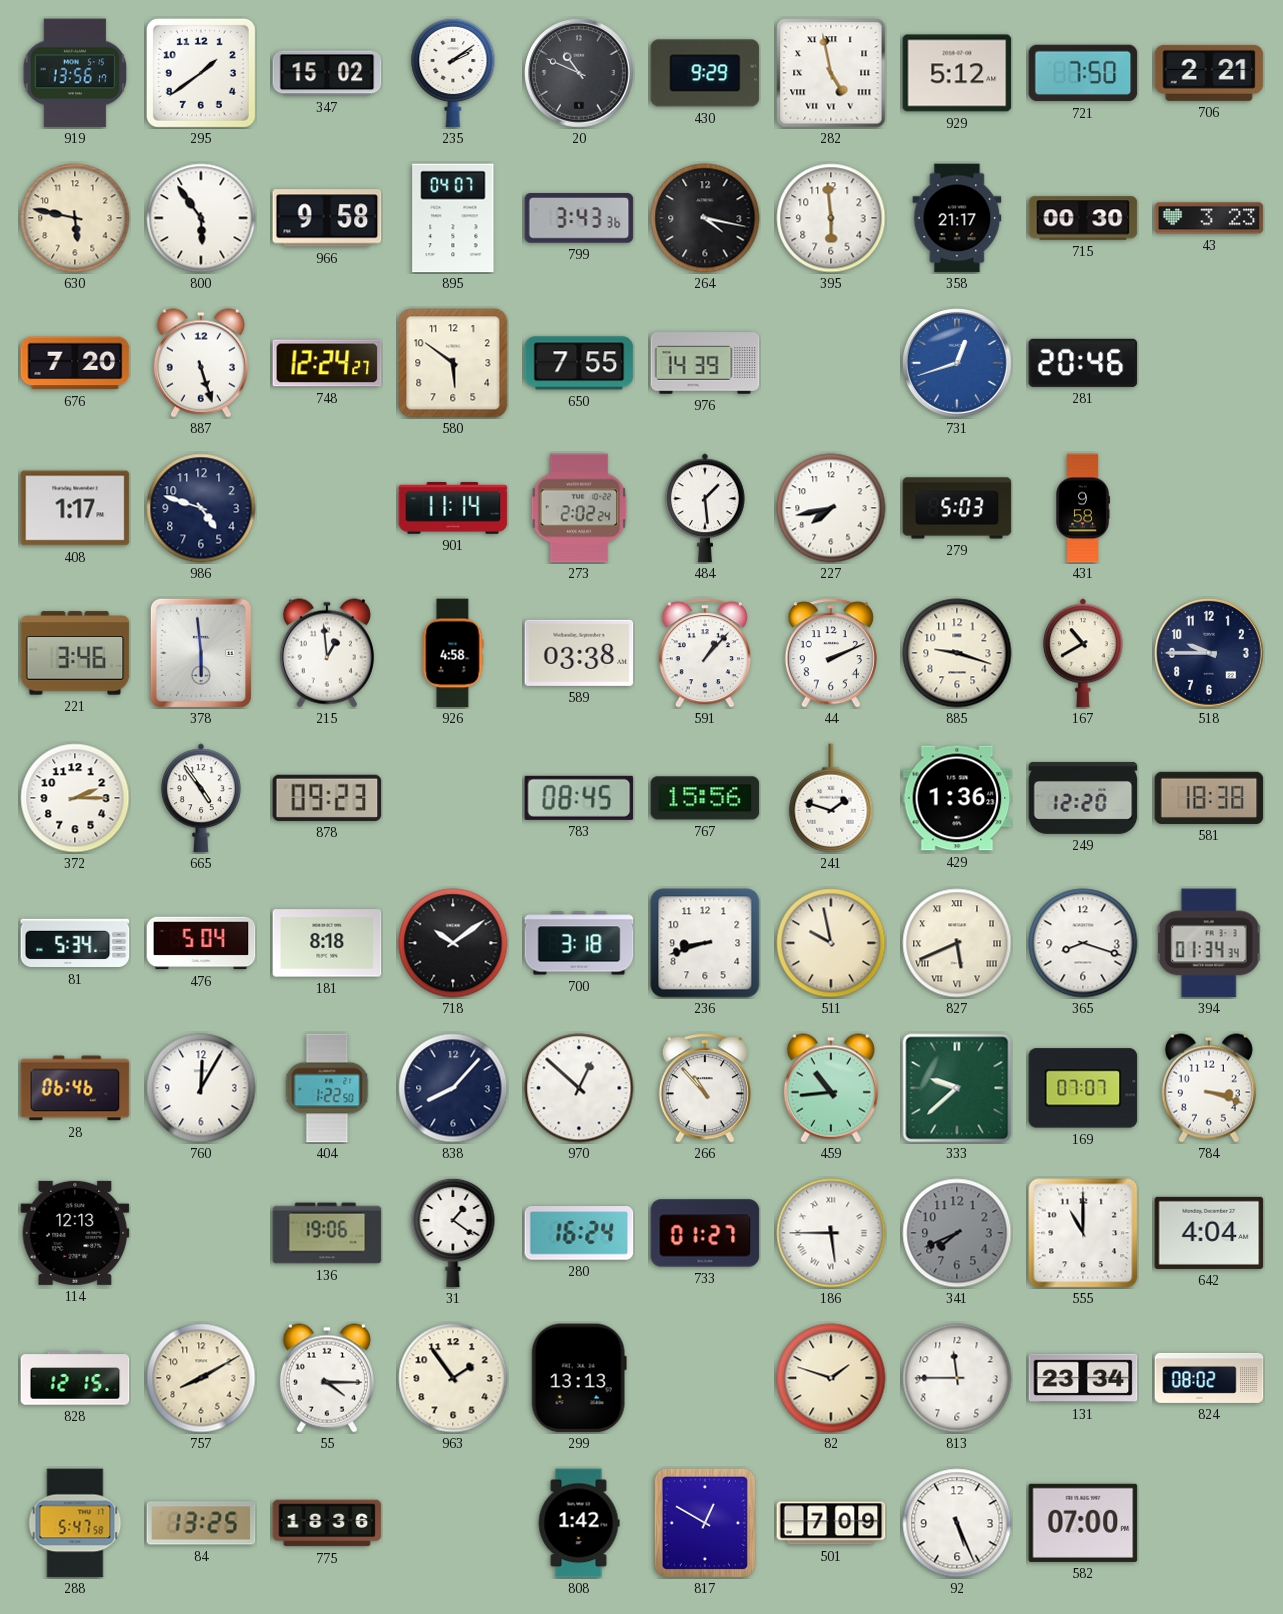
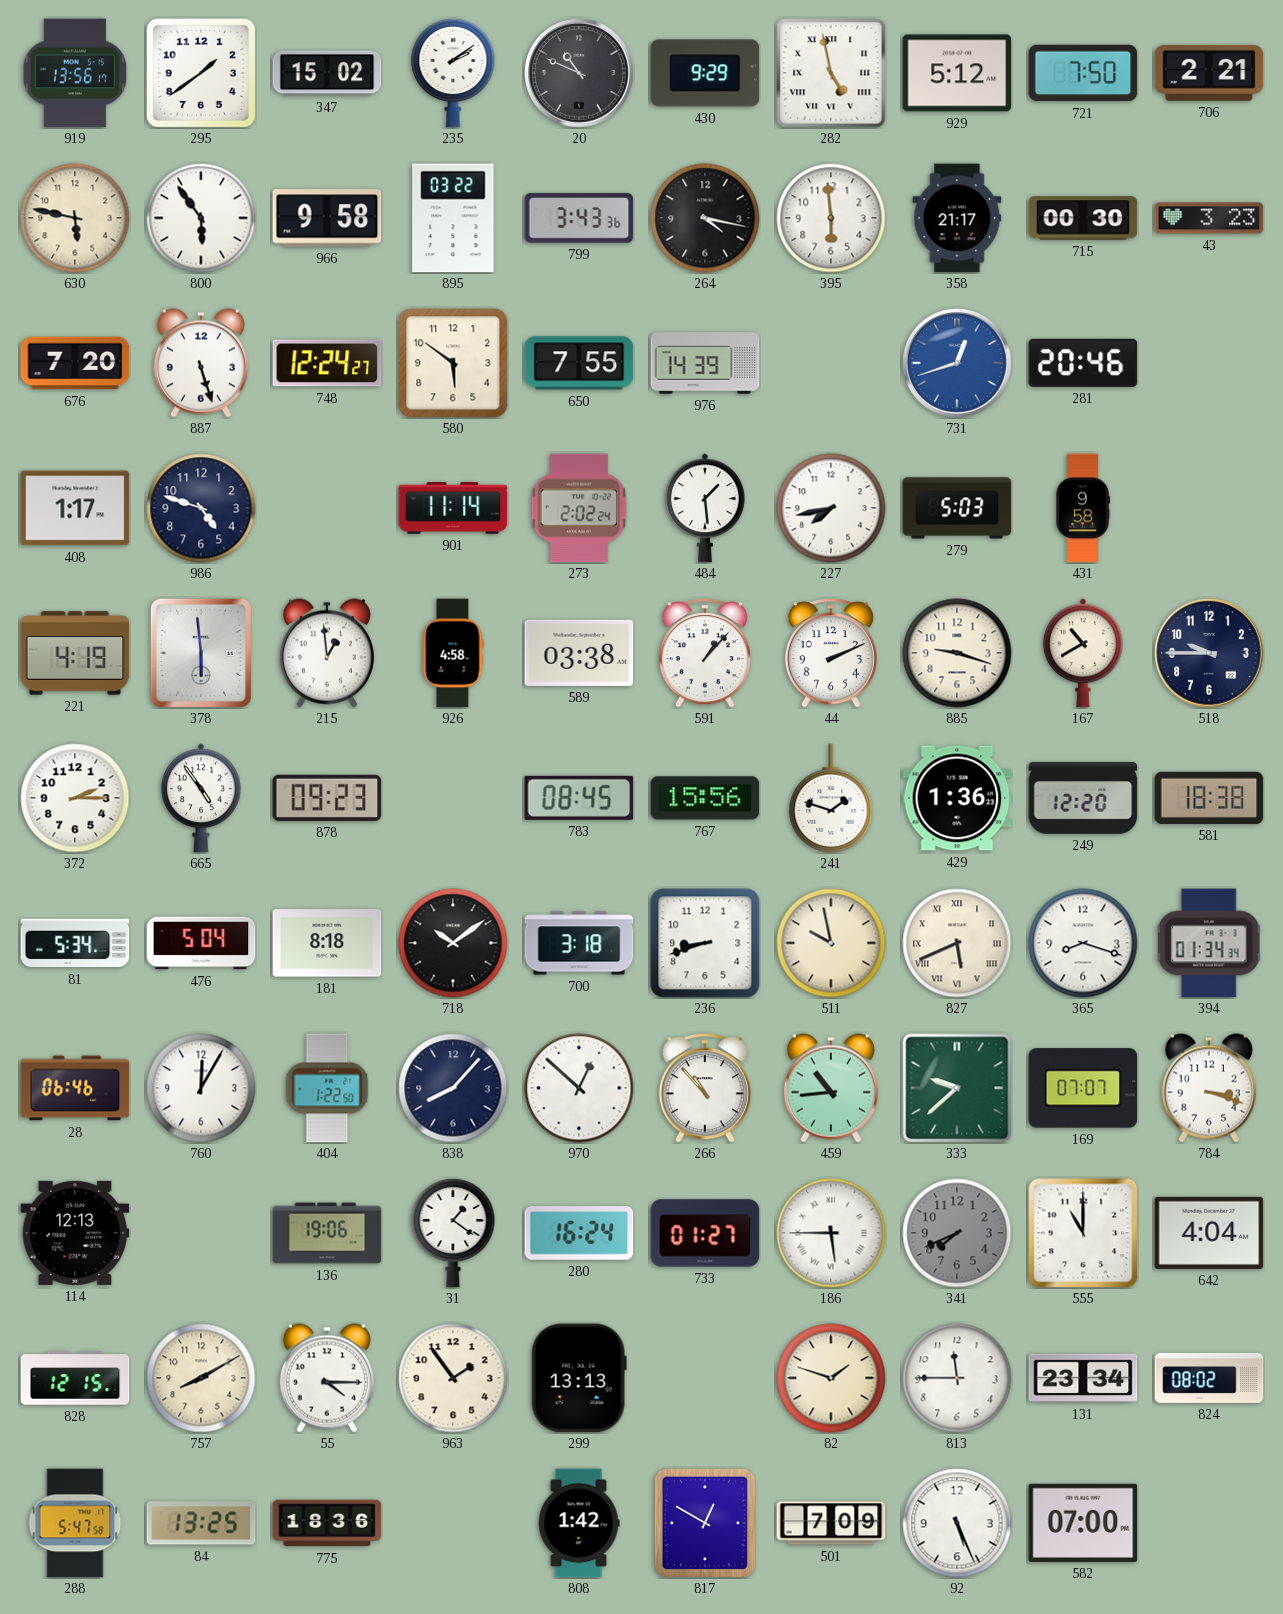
895: 04:07 -> 03:22
221: 3:46 -> 4:19
